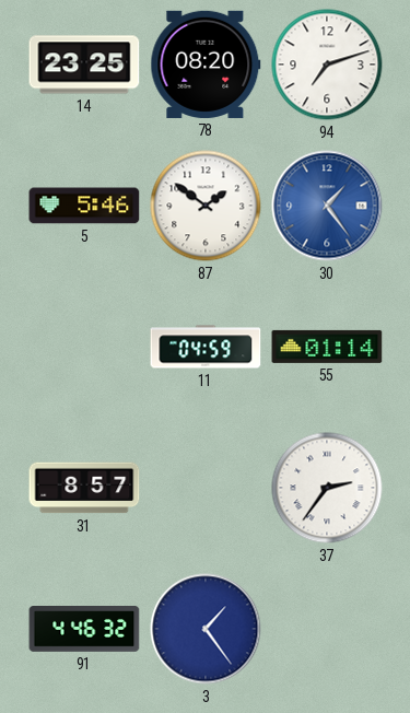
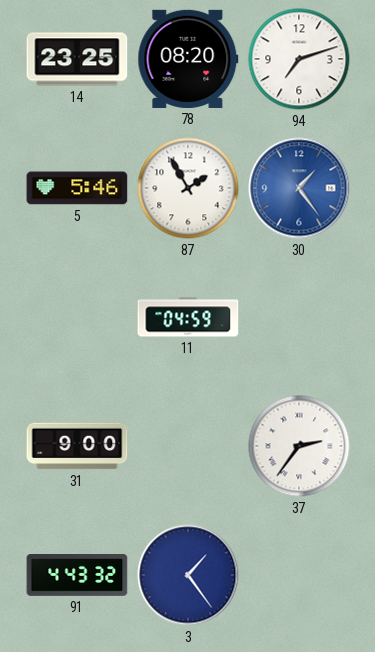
87: 1:51 -> 1:55
55: 01:14 -> none
31: 8:57 -> 9:00
91: 4:46 -> 4:43
